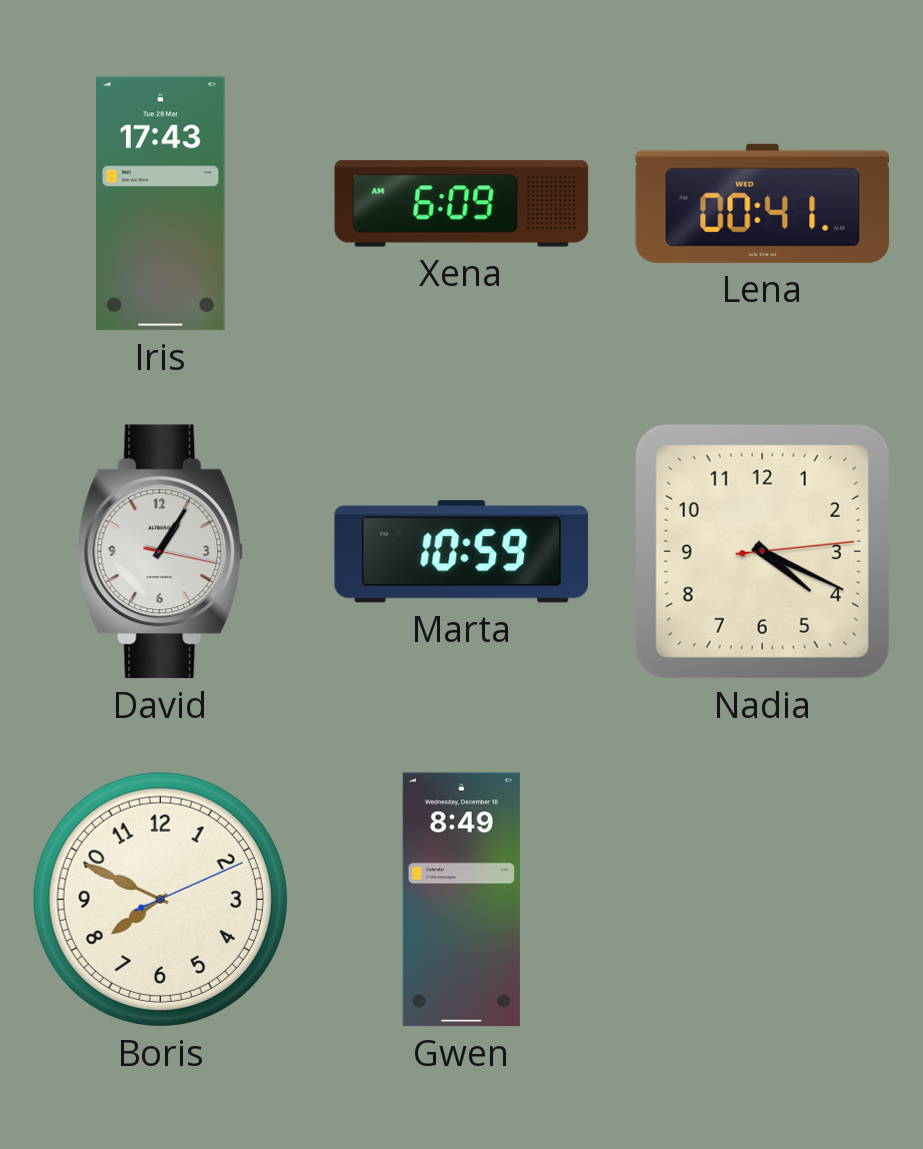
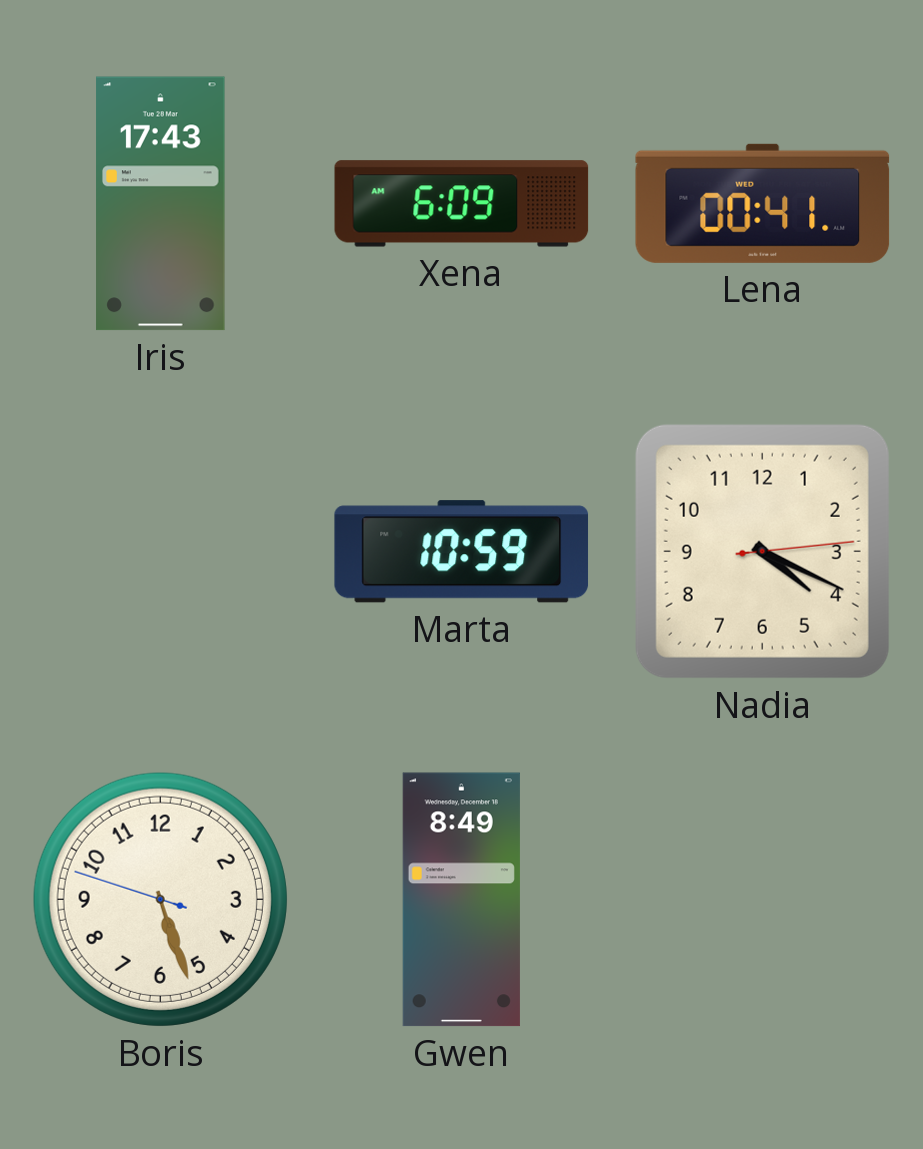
David: 1:05 -> none
Boris: 7:49 -> 5:26
